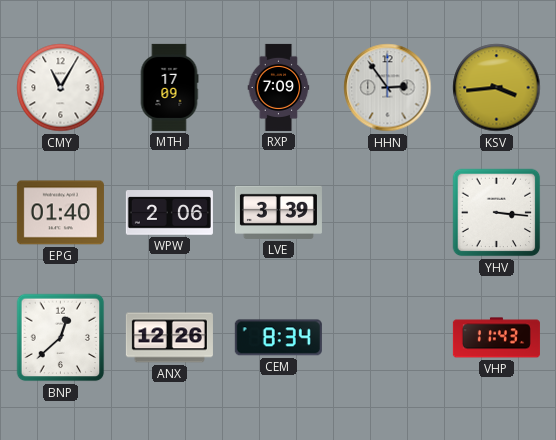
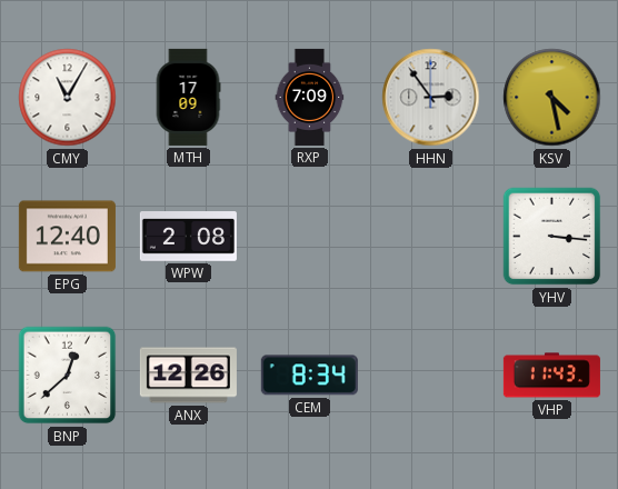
KSV: 3:44 -> 4:28
EPG: 01:40 -> 12:40
WPW: 2:06 -> 2:08
LVE: 3:39 -> none
